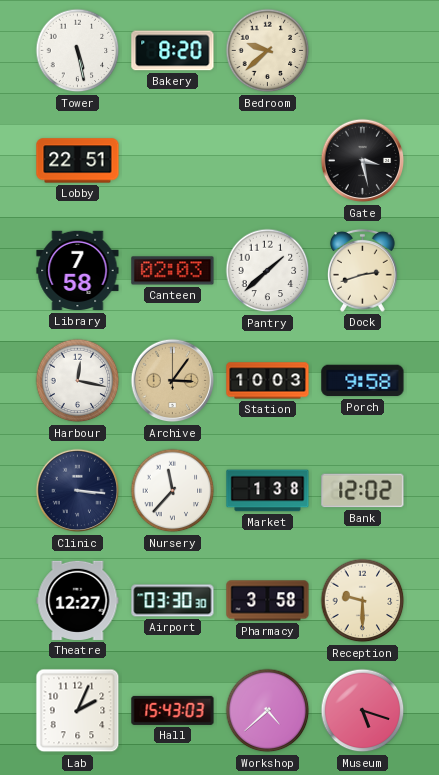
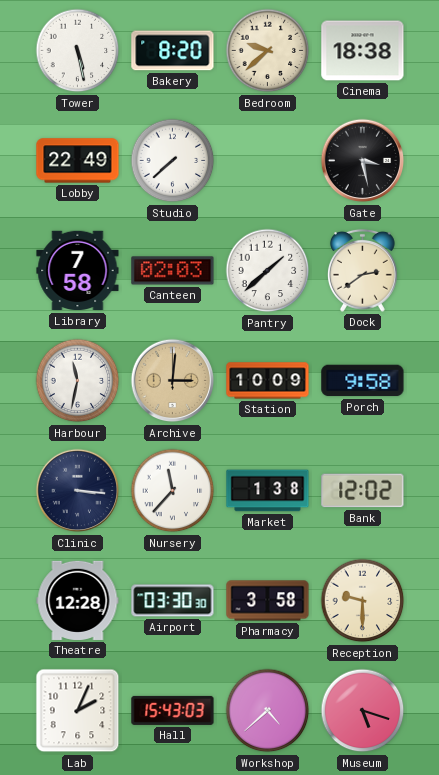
Cinema: none -> 18:38
Lobby: 22:51 -> 22:49
Studio: none -> 7:38
Dock: 2:42 -> 2:39
Harbour: 12:17 -> 11:32
Archive: 3:06 -> 3:01
Station: 10:03 -> 10:09
Theatre: 12:27 -> 12:28
